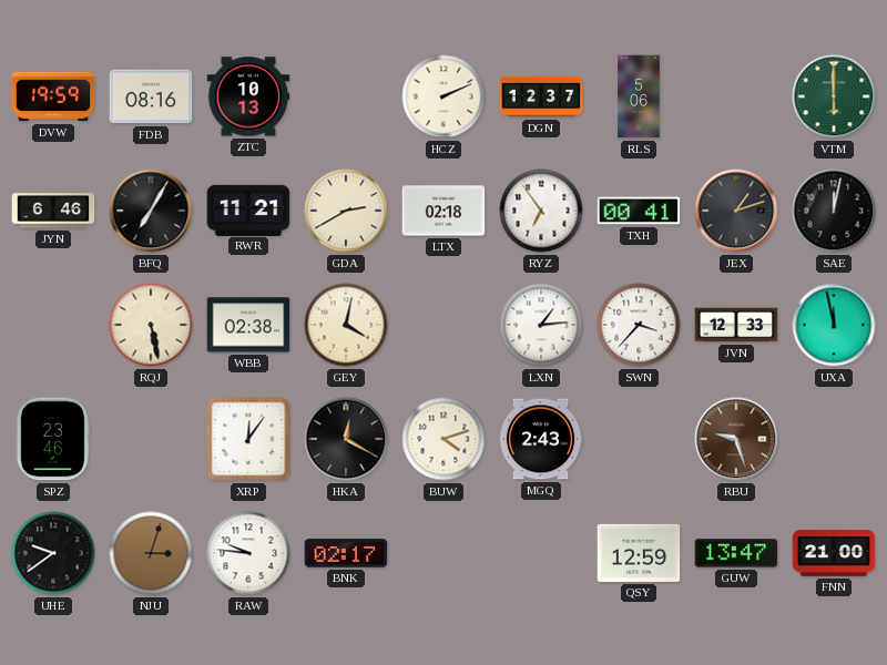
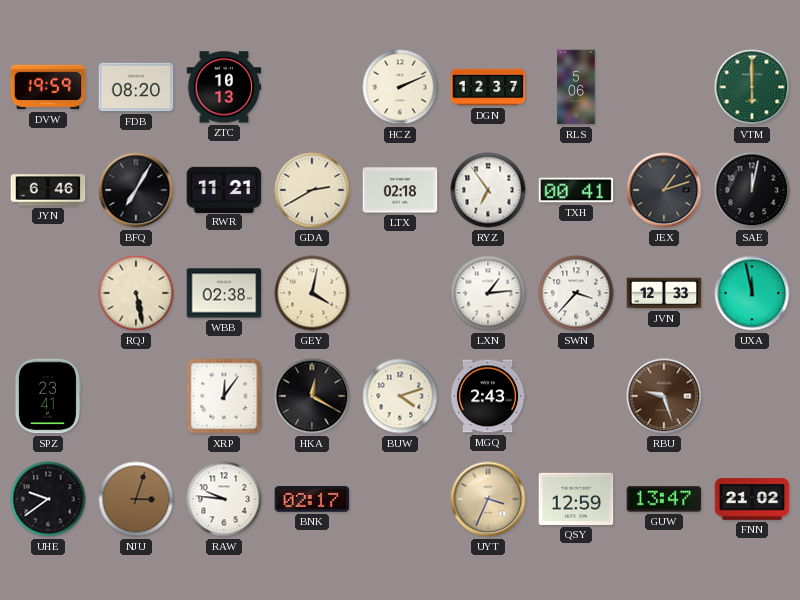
FDB: 08:16 -> 08:20
SPZ: 23:46 -> 23:41
UYT: none -> 3:34
FNN: 21:00 -> 21:02
